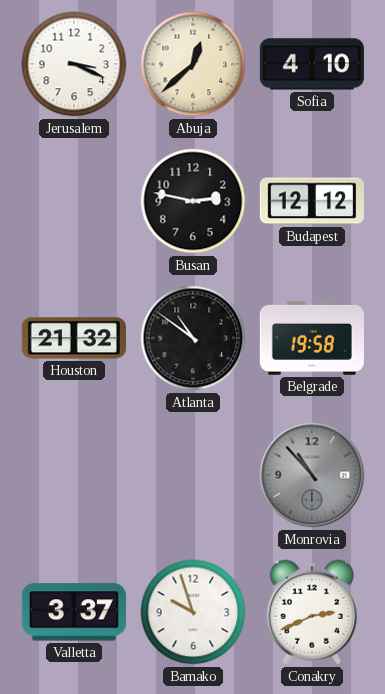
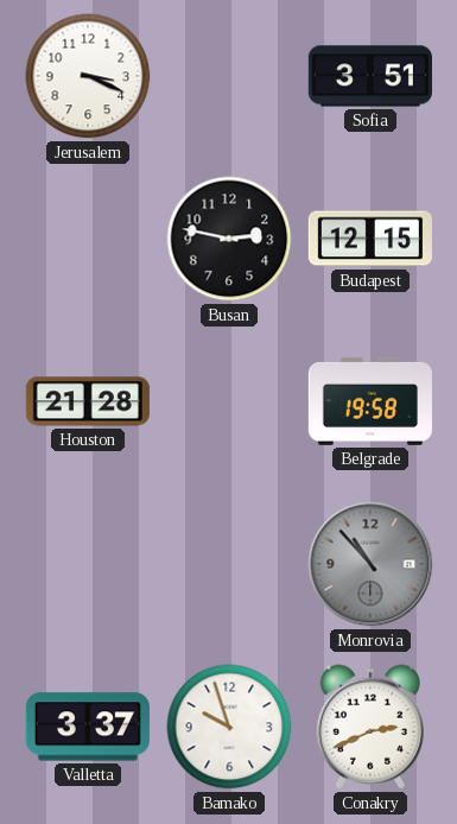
Abuja: 12:38 -> none
Sofia: 4:10 -> 3:51
Budapest: 12:12 -> 12:15
Houston: 21:32 -> 21:28
Atlanta: 10:51 -> none
